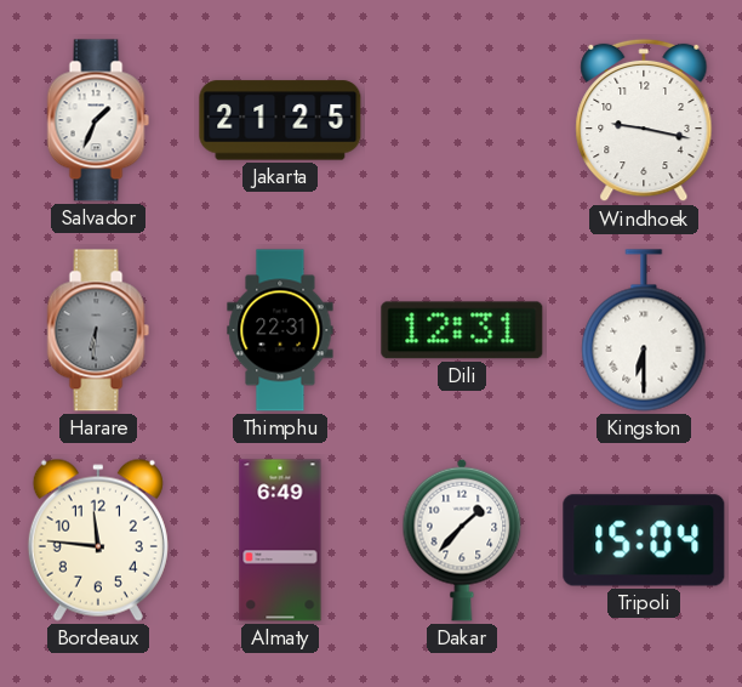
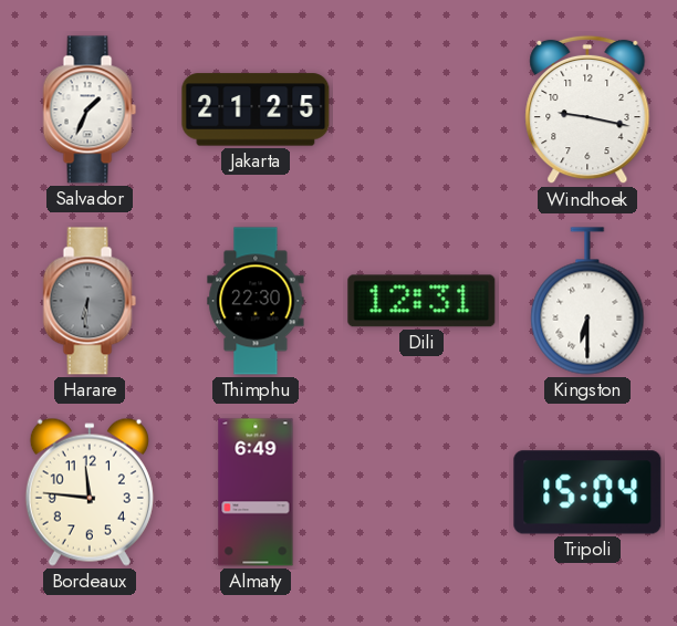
Thimphu: 22:31 -> 22:30
Dakar: 1:37 -> none
